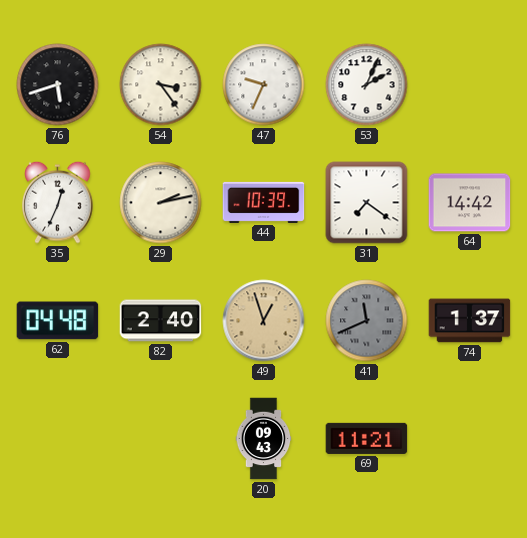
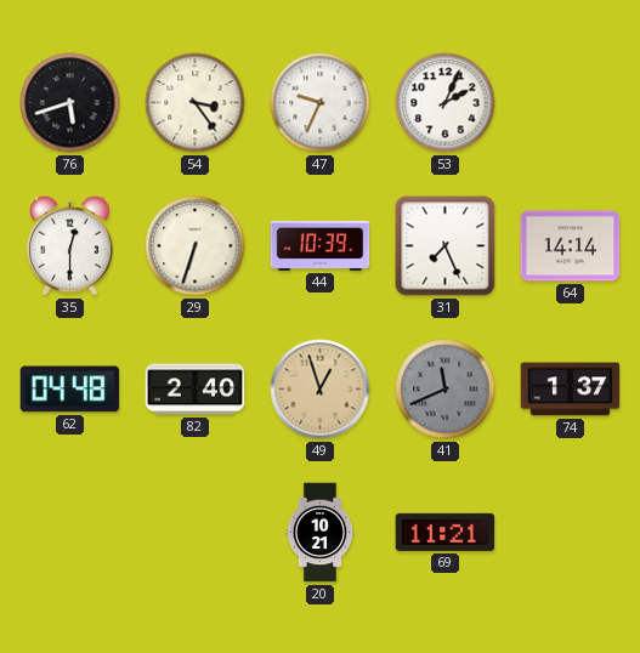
35: 12:34 -> 12:30
29: 2:13 -> 6:33
31: 7:21 -> 7:26
64: 14:42 -> 14:14
20: 09:43 -> 10:21
